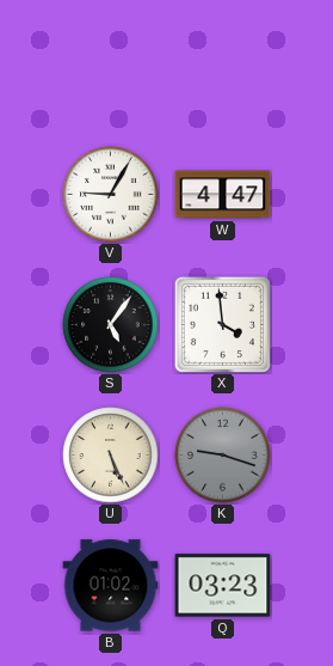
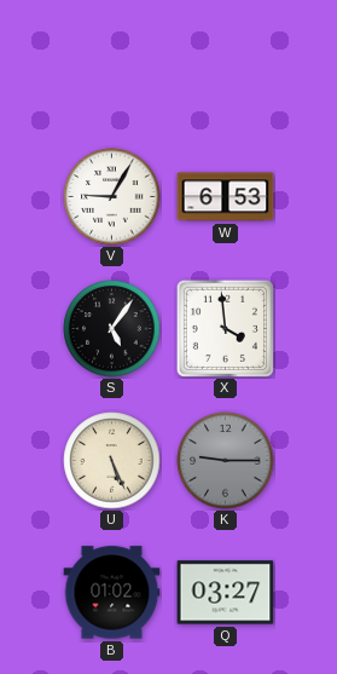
W: 4:47 -> 6:53
K: 9:18 -> 9:15
Q: 03:23 -> 03:27
